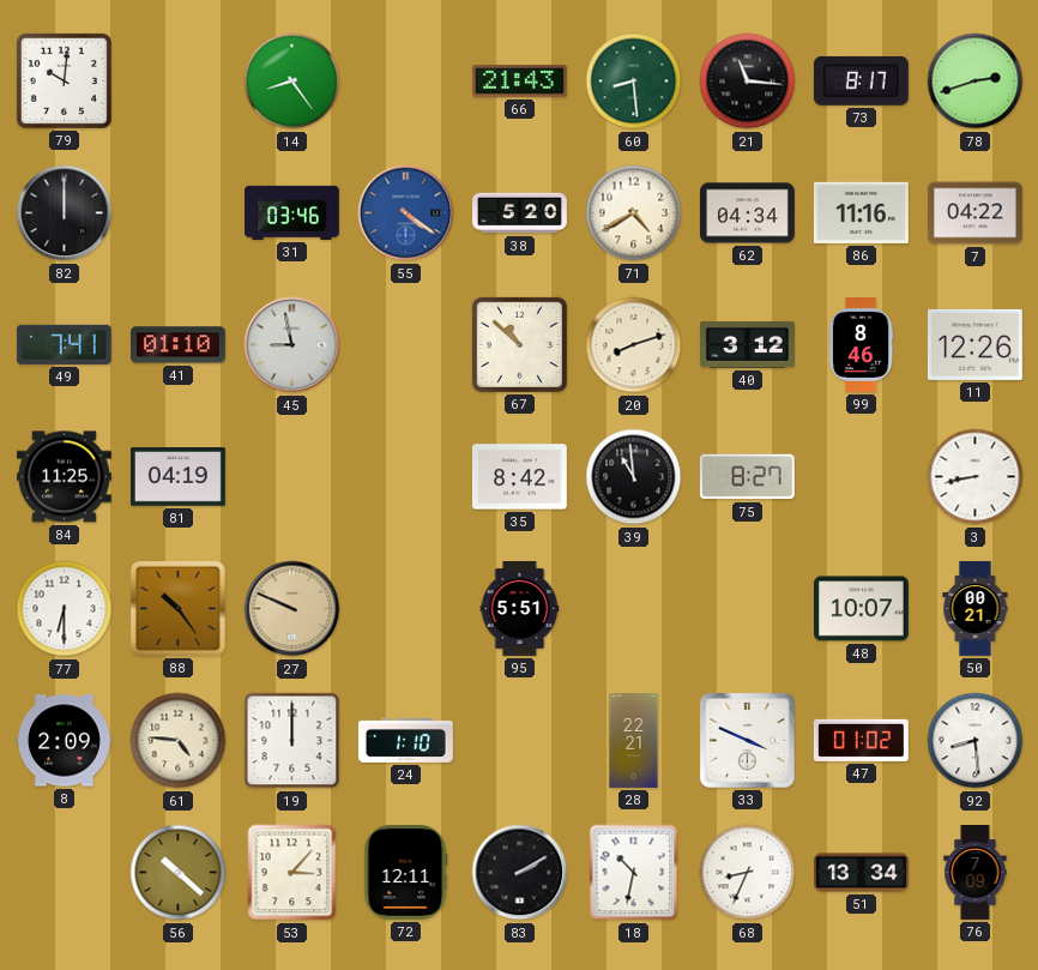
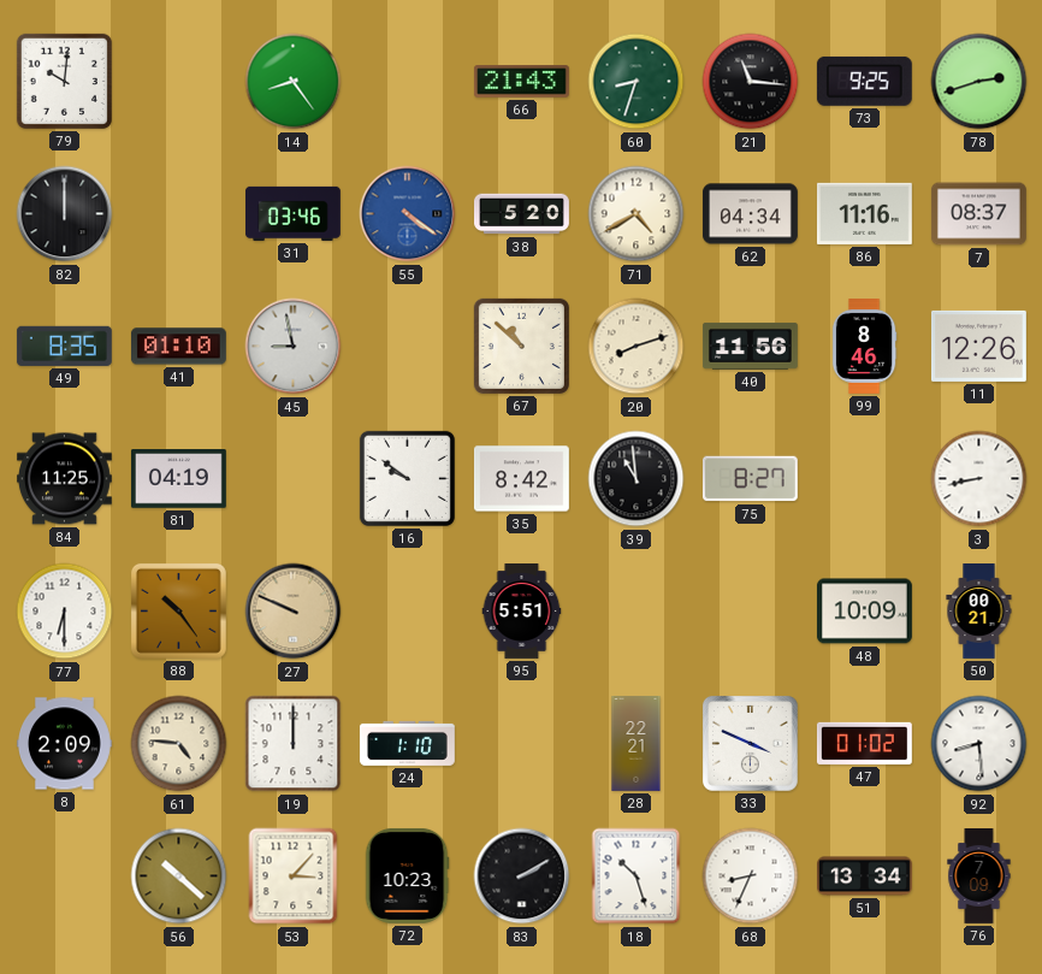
60: 8:29 -> 8:33
73: 8:17 -> 9:25
7: 04:22 -> 08:37
49: 7:41 -> 8:35
40: 3:12 -> 11:56
16: none -> 9:51
48: 10:07 -> 10:09
72: 12:11 -> 10:23
18: 10:32 -> 10:27
